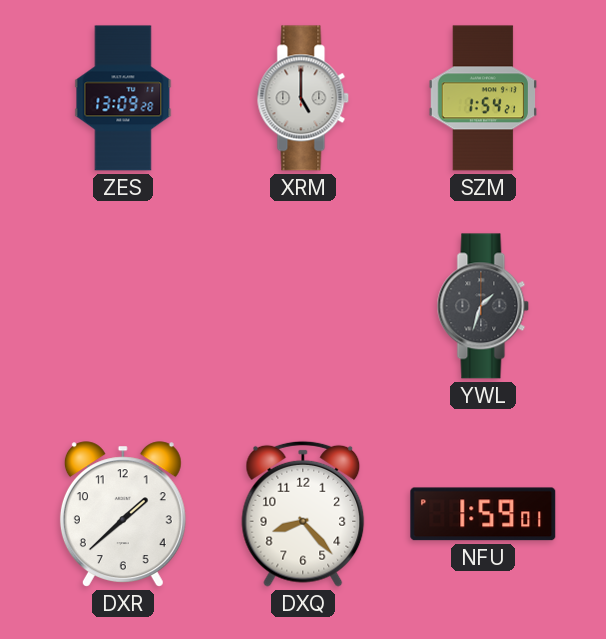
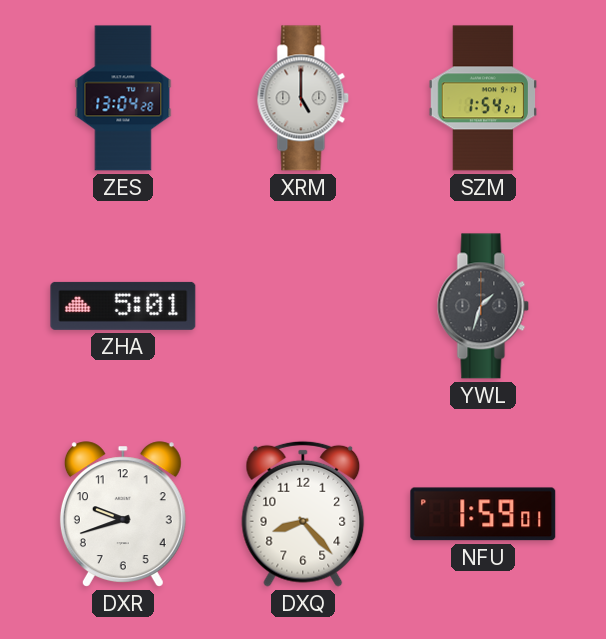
ZES: 13:09 -> 13:04
ZHA: none -> 5:01
DXR: 1:38 -> 9:42
